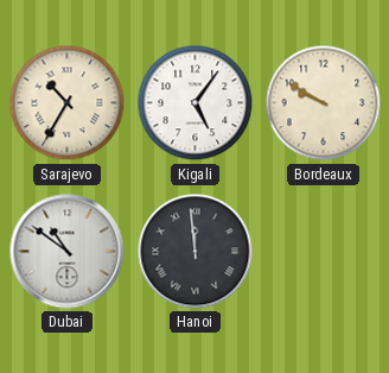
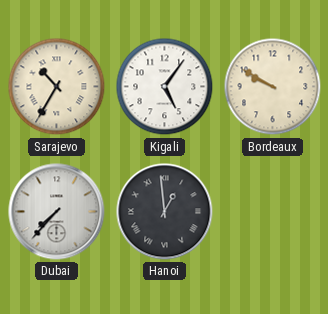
Dubai: 10:51 -> 7:37
Hanoi: 11:59 -> 12:59
